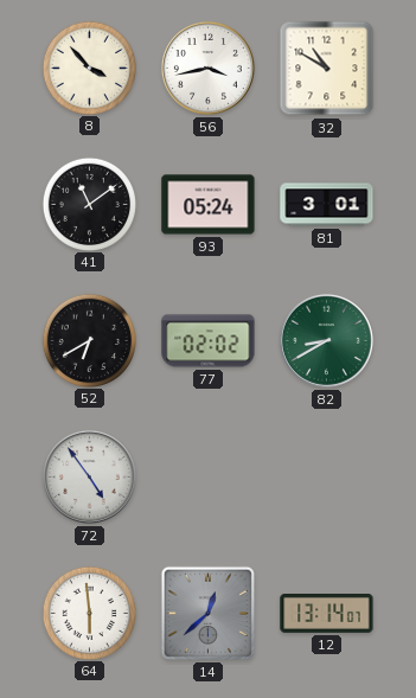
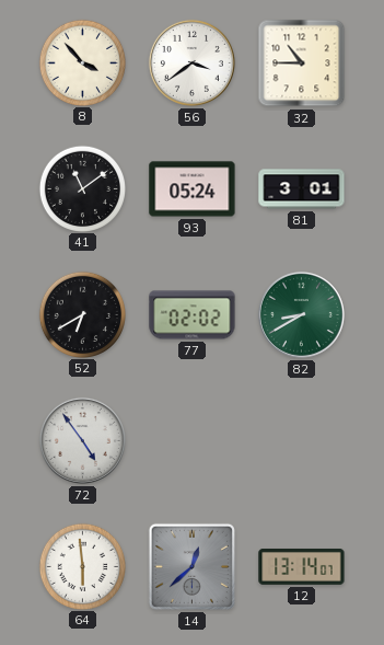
56: 3:43 -> 3:39
32: 10:50 -> 10:45
